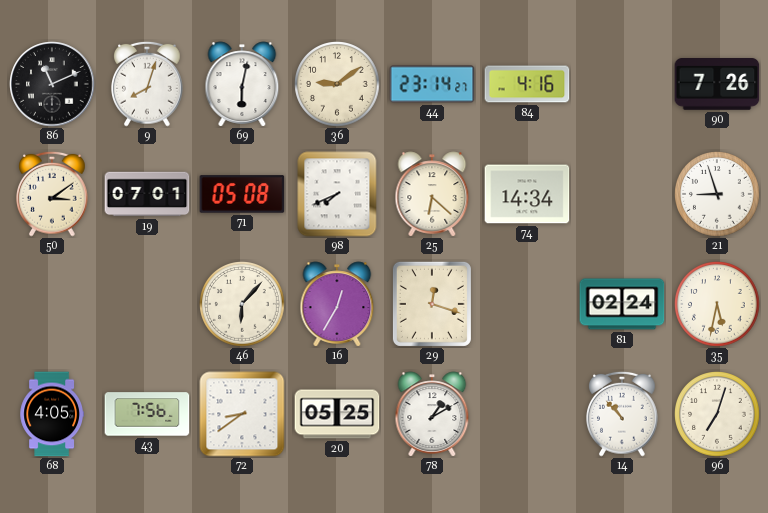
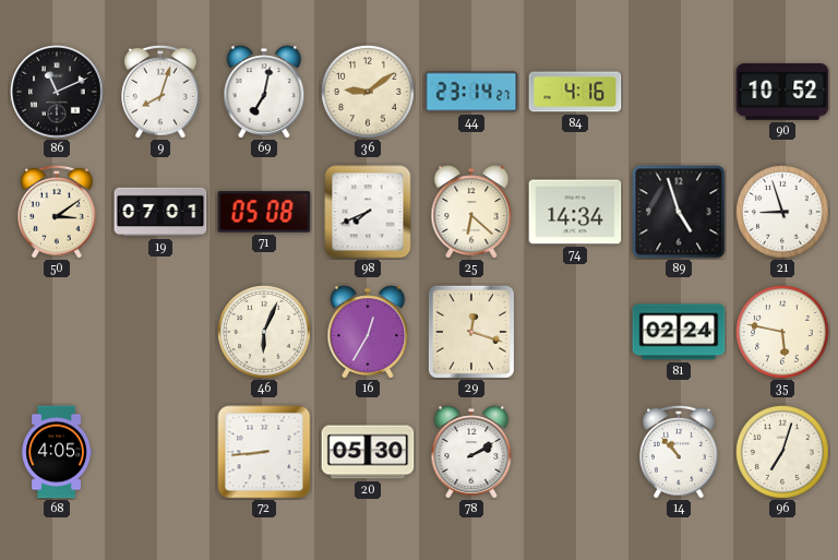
69: 6:02 -> 7:02
90: 7:26 -> 10:52
89: none -> 4:57
46: 6:07 -> 6:04
35: 5:32 -> 5:47
43: 7:56 -> none
72: 8:39 -> 8:44
20: 05:25 -> 05:30
78: 1:10 -> 2:10
